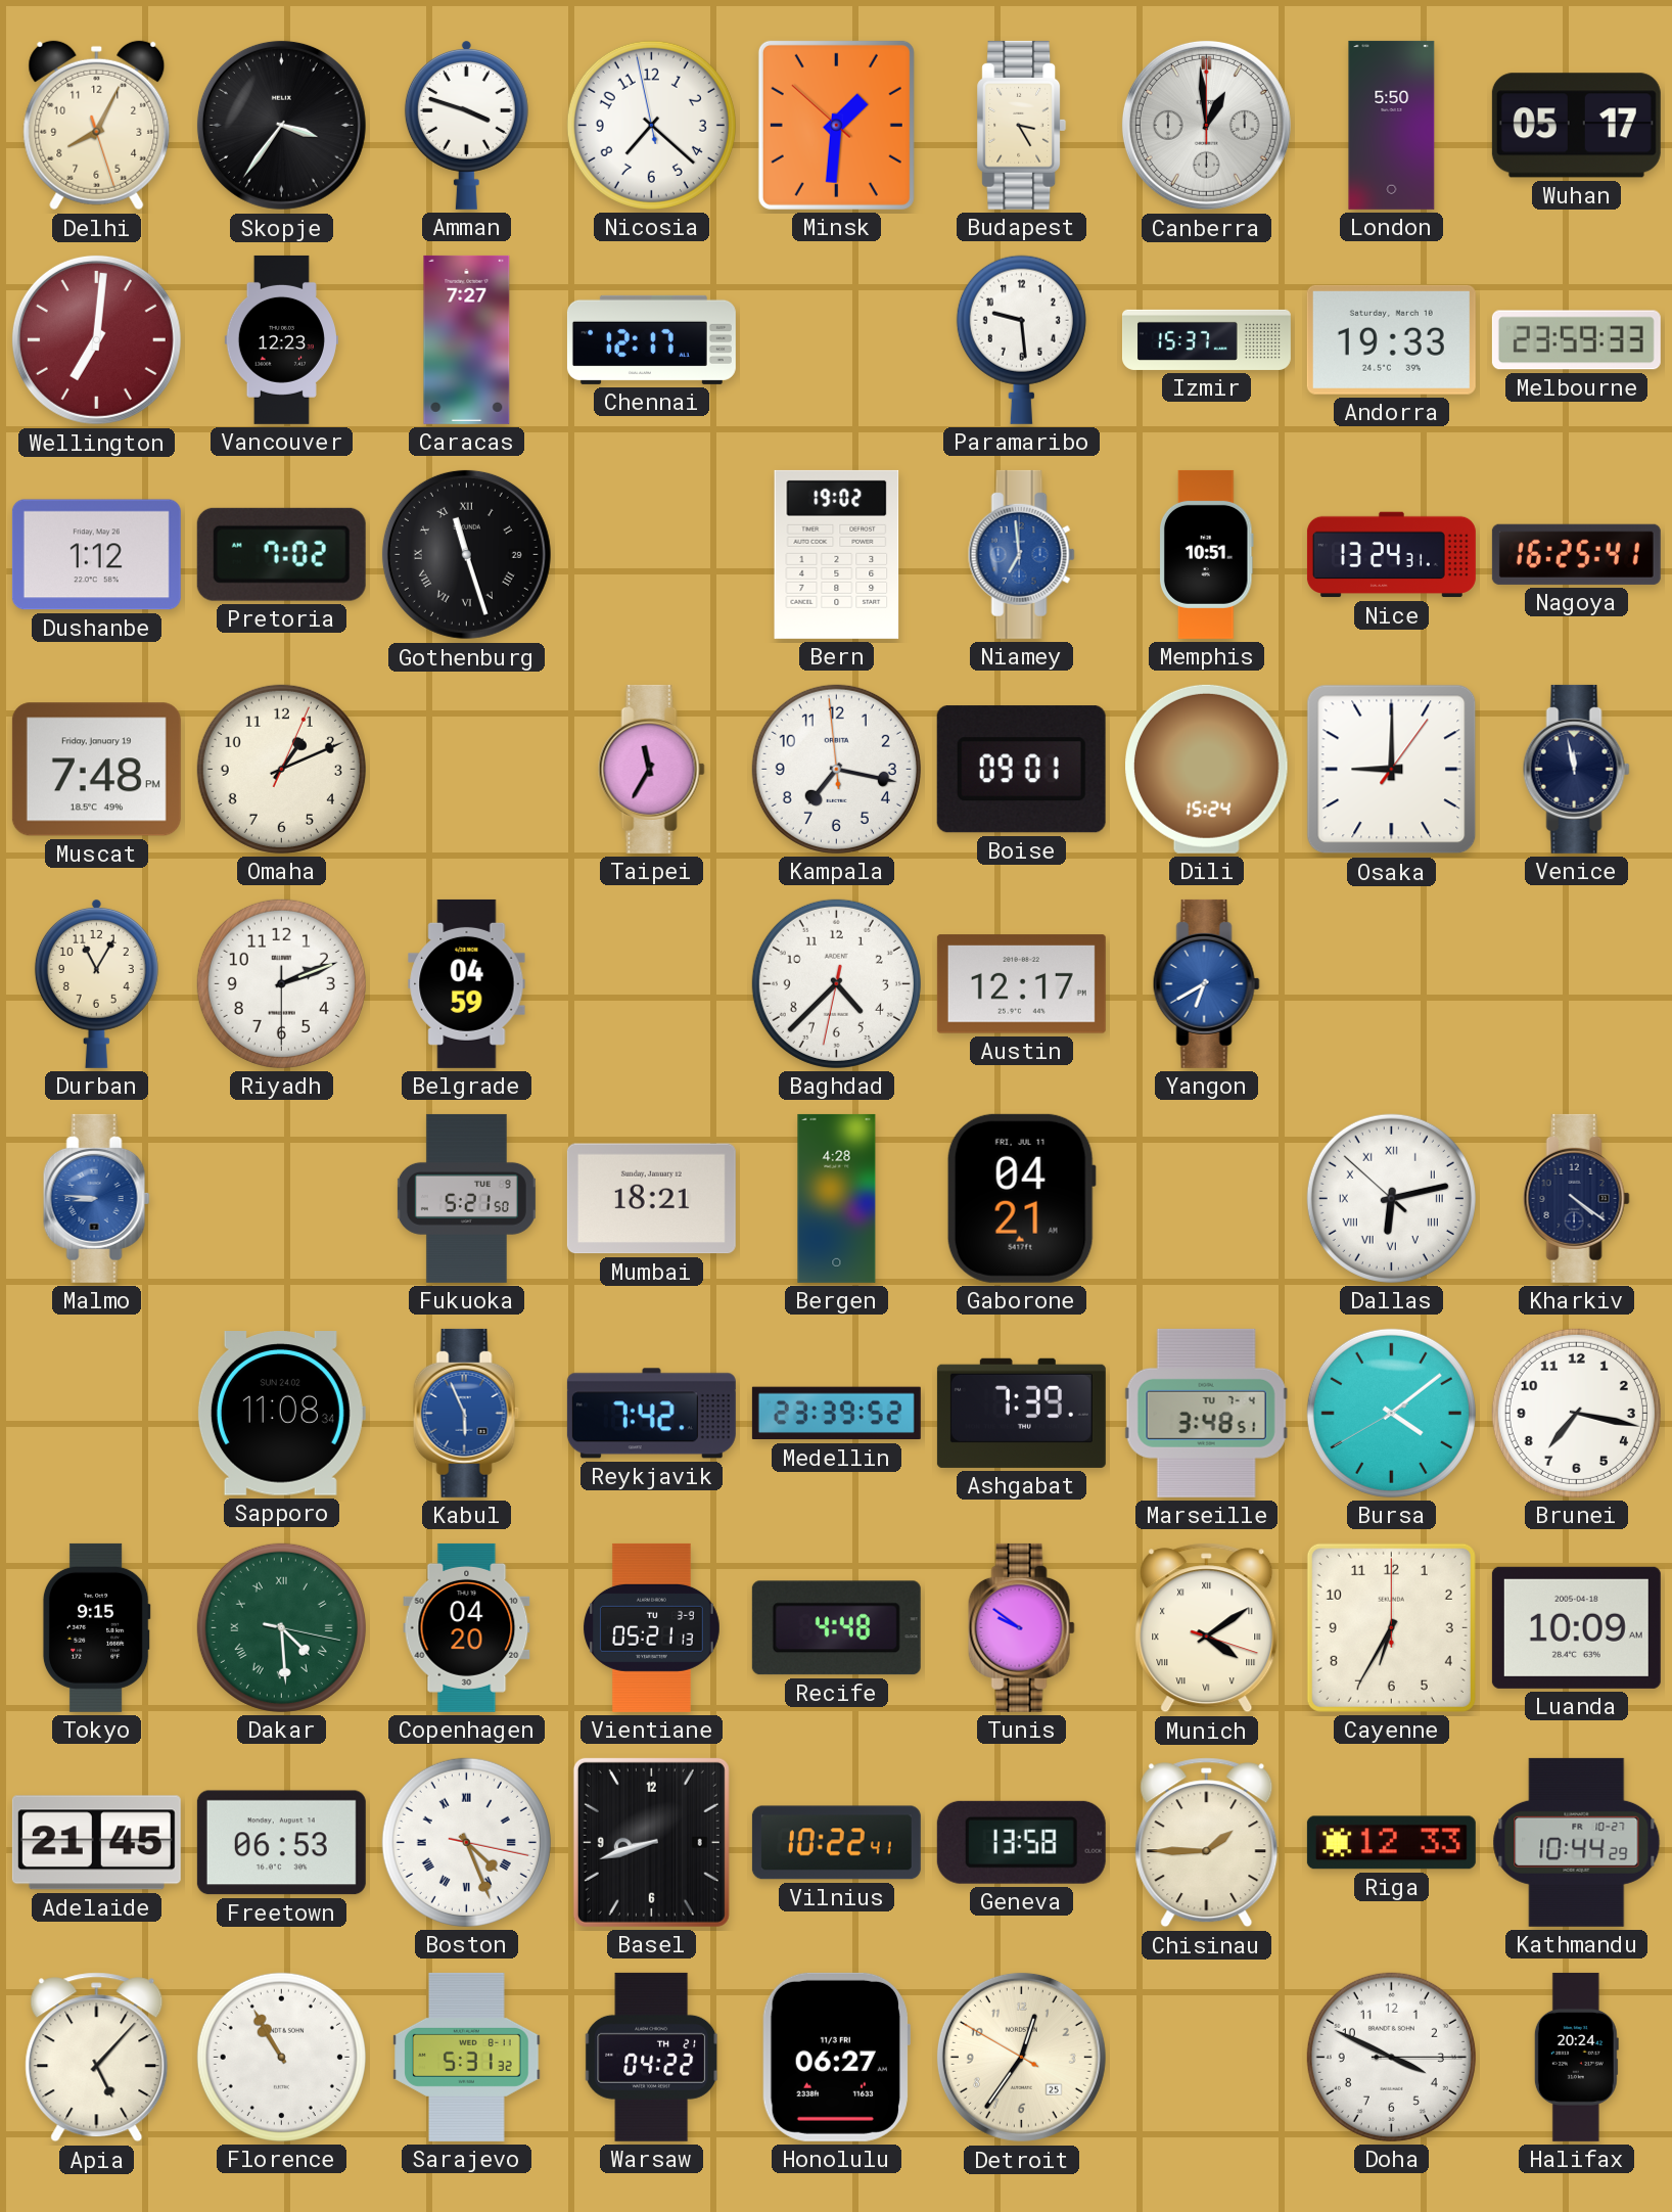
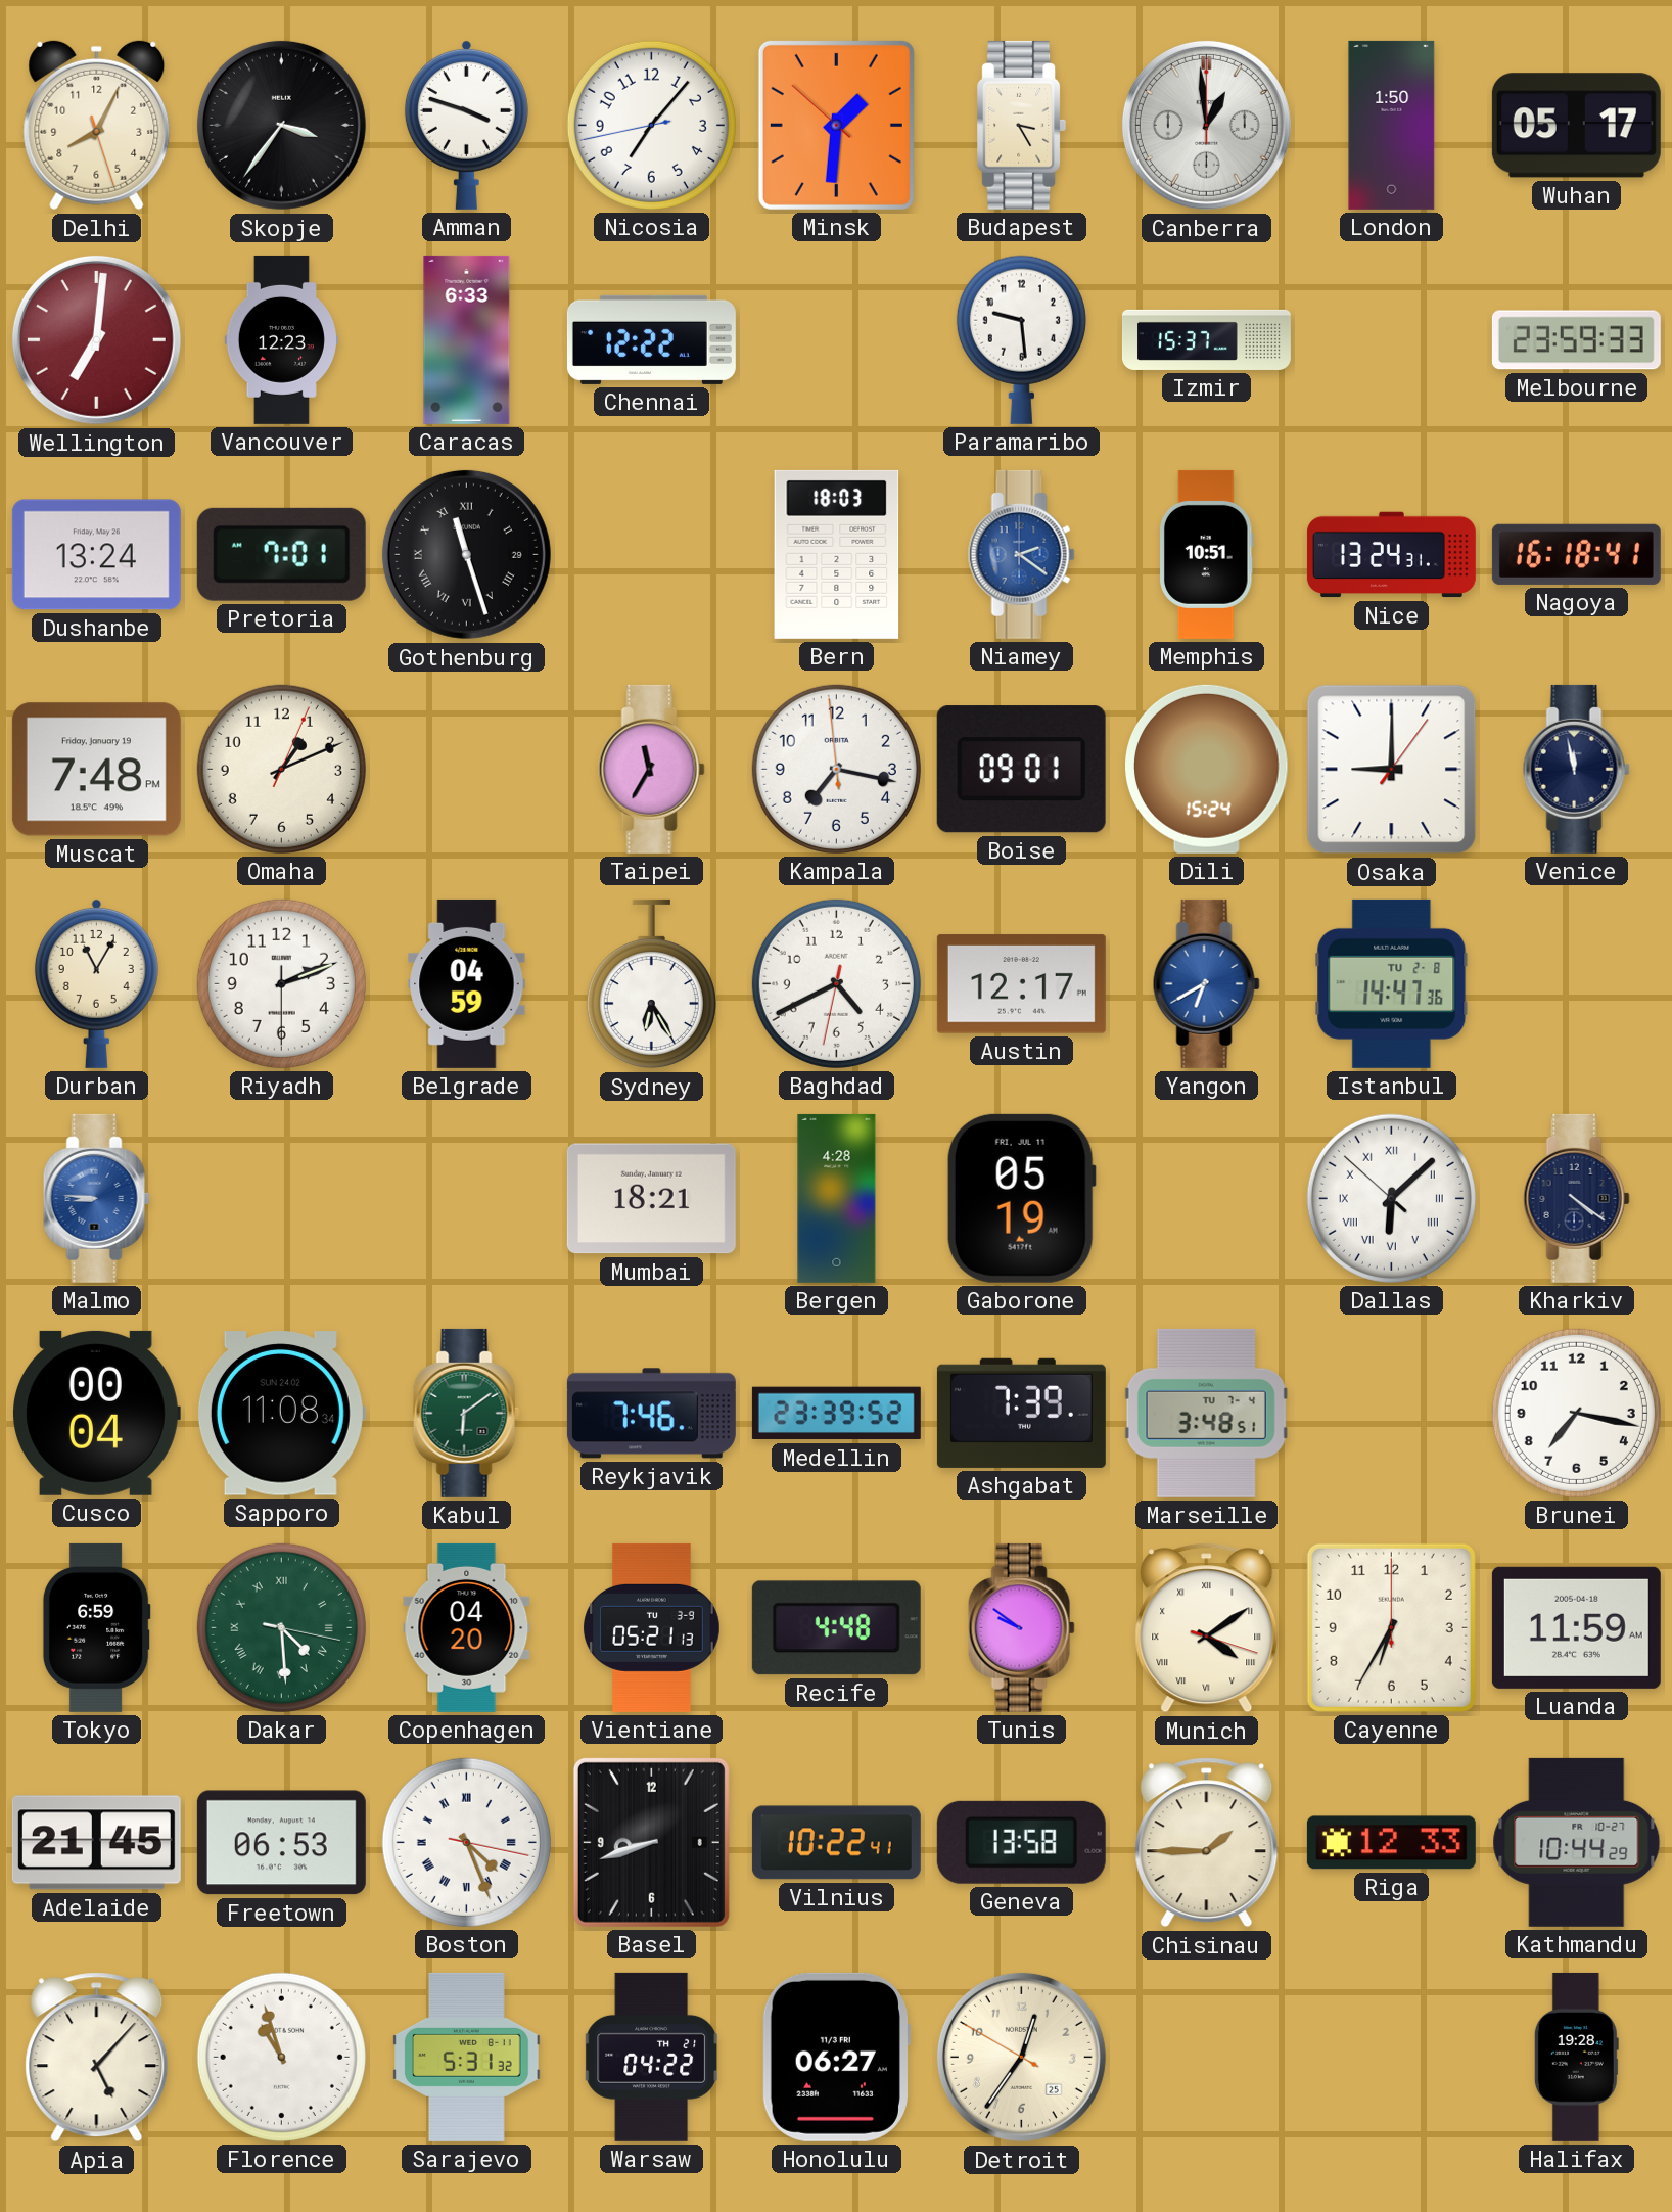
Nicosia: 7:21 -> 7:06
London: 5:50 -> 1:50
Caracas: 7:27 -> 6:33
Chennai: 12:17 -> 12:22
Andorra: 19:33 -> none
Dushanbe: 1:12 -> 13:24
Pretoria: 7:02 -> 7:01
Bern: 19:02 -> 18:03
Niamey: 6:59 -> 2:21
Nagoya: 16:25 -> 16:18
Sydney: none -> 6:25
Baghdad: 4:37 -> 4:40
Istanbul: none -> 14:47
Fukuoka: 5:21 -> none
Gaborone: 04:21 -> 05:19
Dallas: 6:12 -> 6:07
Cusco: none -> 00:04
Kabul: 5:56 -> 6:09
Kabul dial: blue -> green
Reykjavik: 7:42 -> 7:46
Bursa: 4:08 -> none
Tokyo: 9:15 -> 6:59
Luanda: 10:09 -> 11:59
Florence: 10:55 -> 10:57
Doha: 3:49 -> none
Halifax: 20:24 -> 19:28
